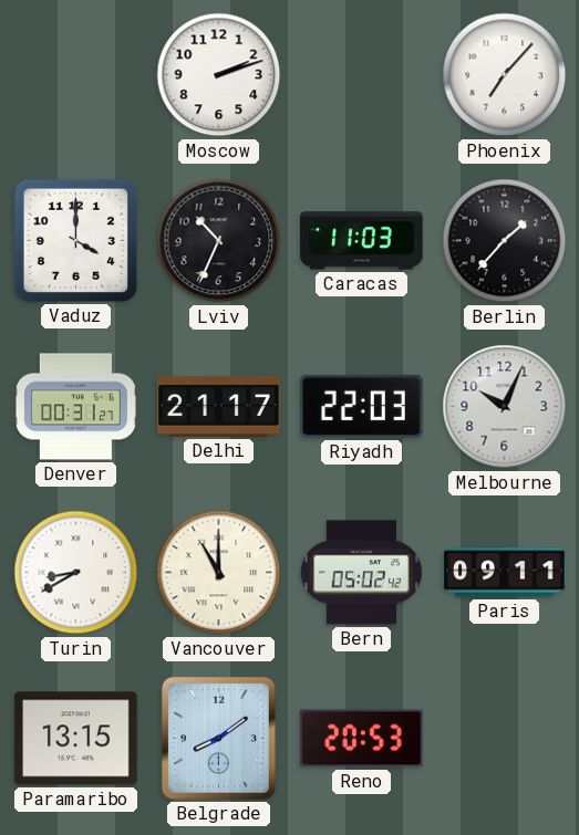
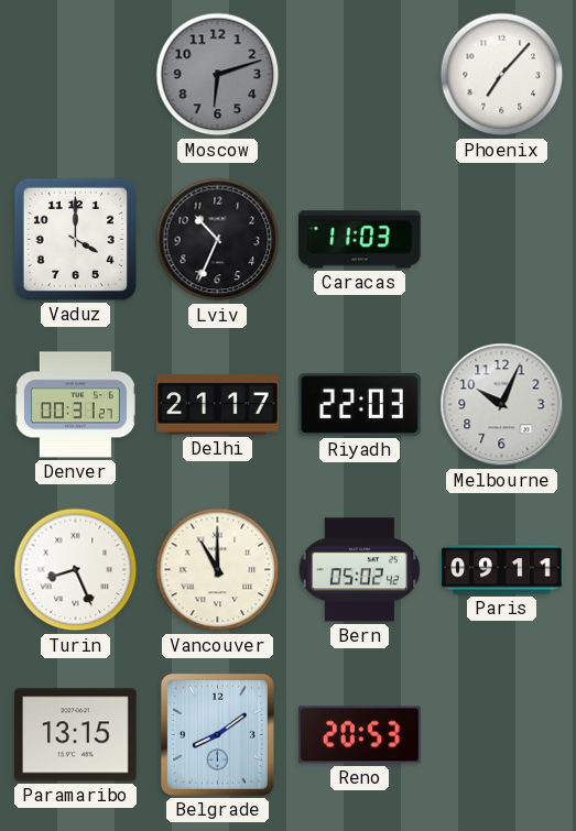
Moscow: 2:12 -> 6:12
Moscow dial: white -> grey
Berlin: 1:37 -> none
Turin: 8:40 -> 8:26
